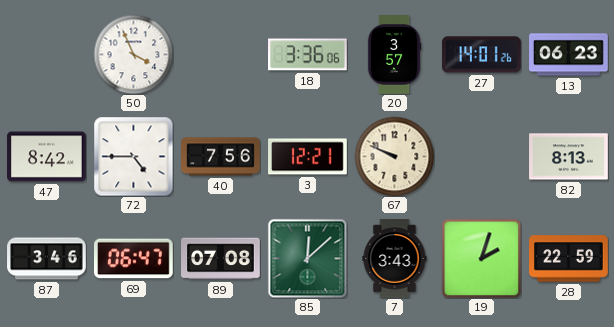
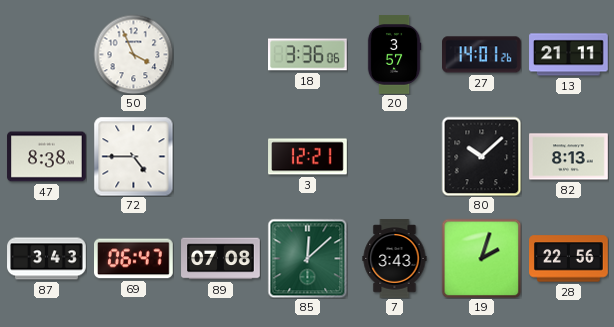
13: 06:23 -> 21:11
47: 8:42 -> 8:38
40: 7:56 -> none
67: 9:49 -> none
80: none -> 10:08
87: 3:46 -> 3:43
28: 22:59 -> 22:56
